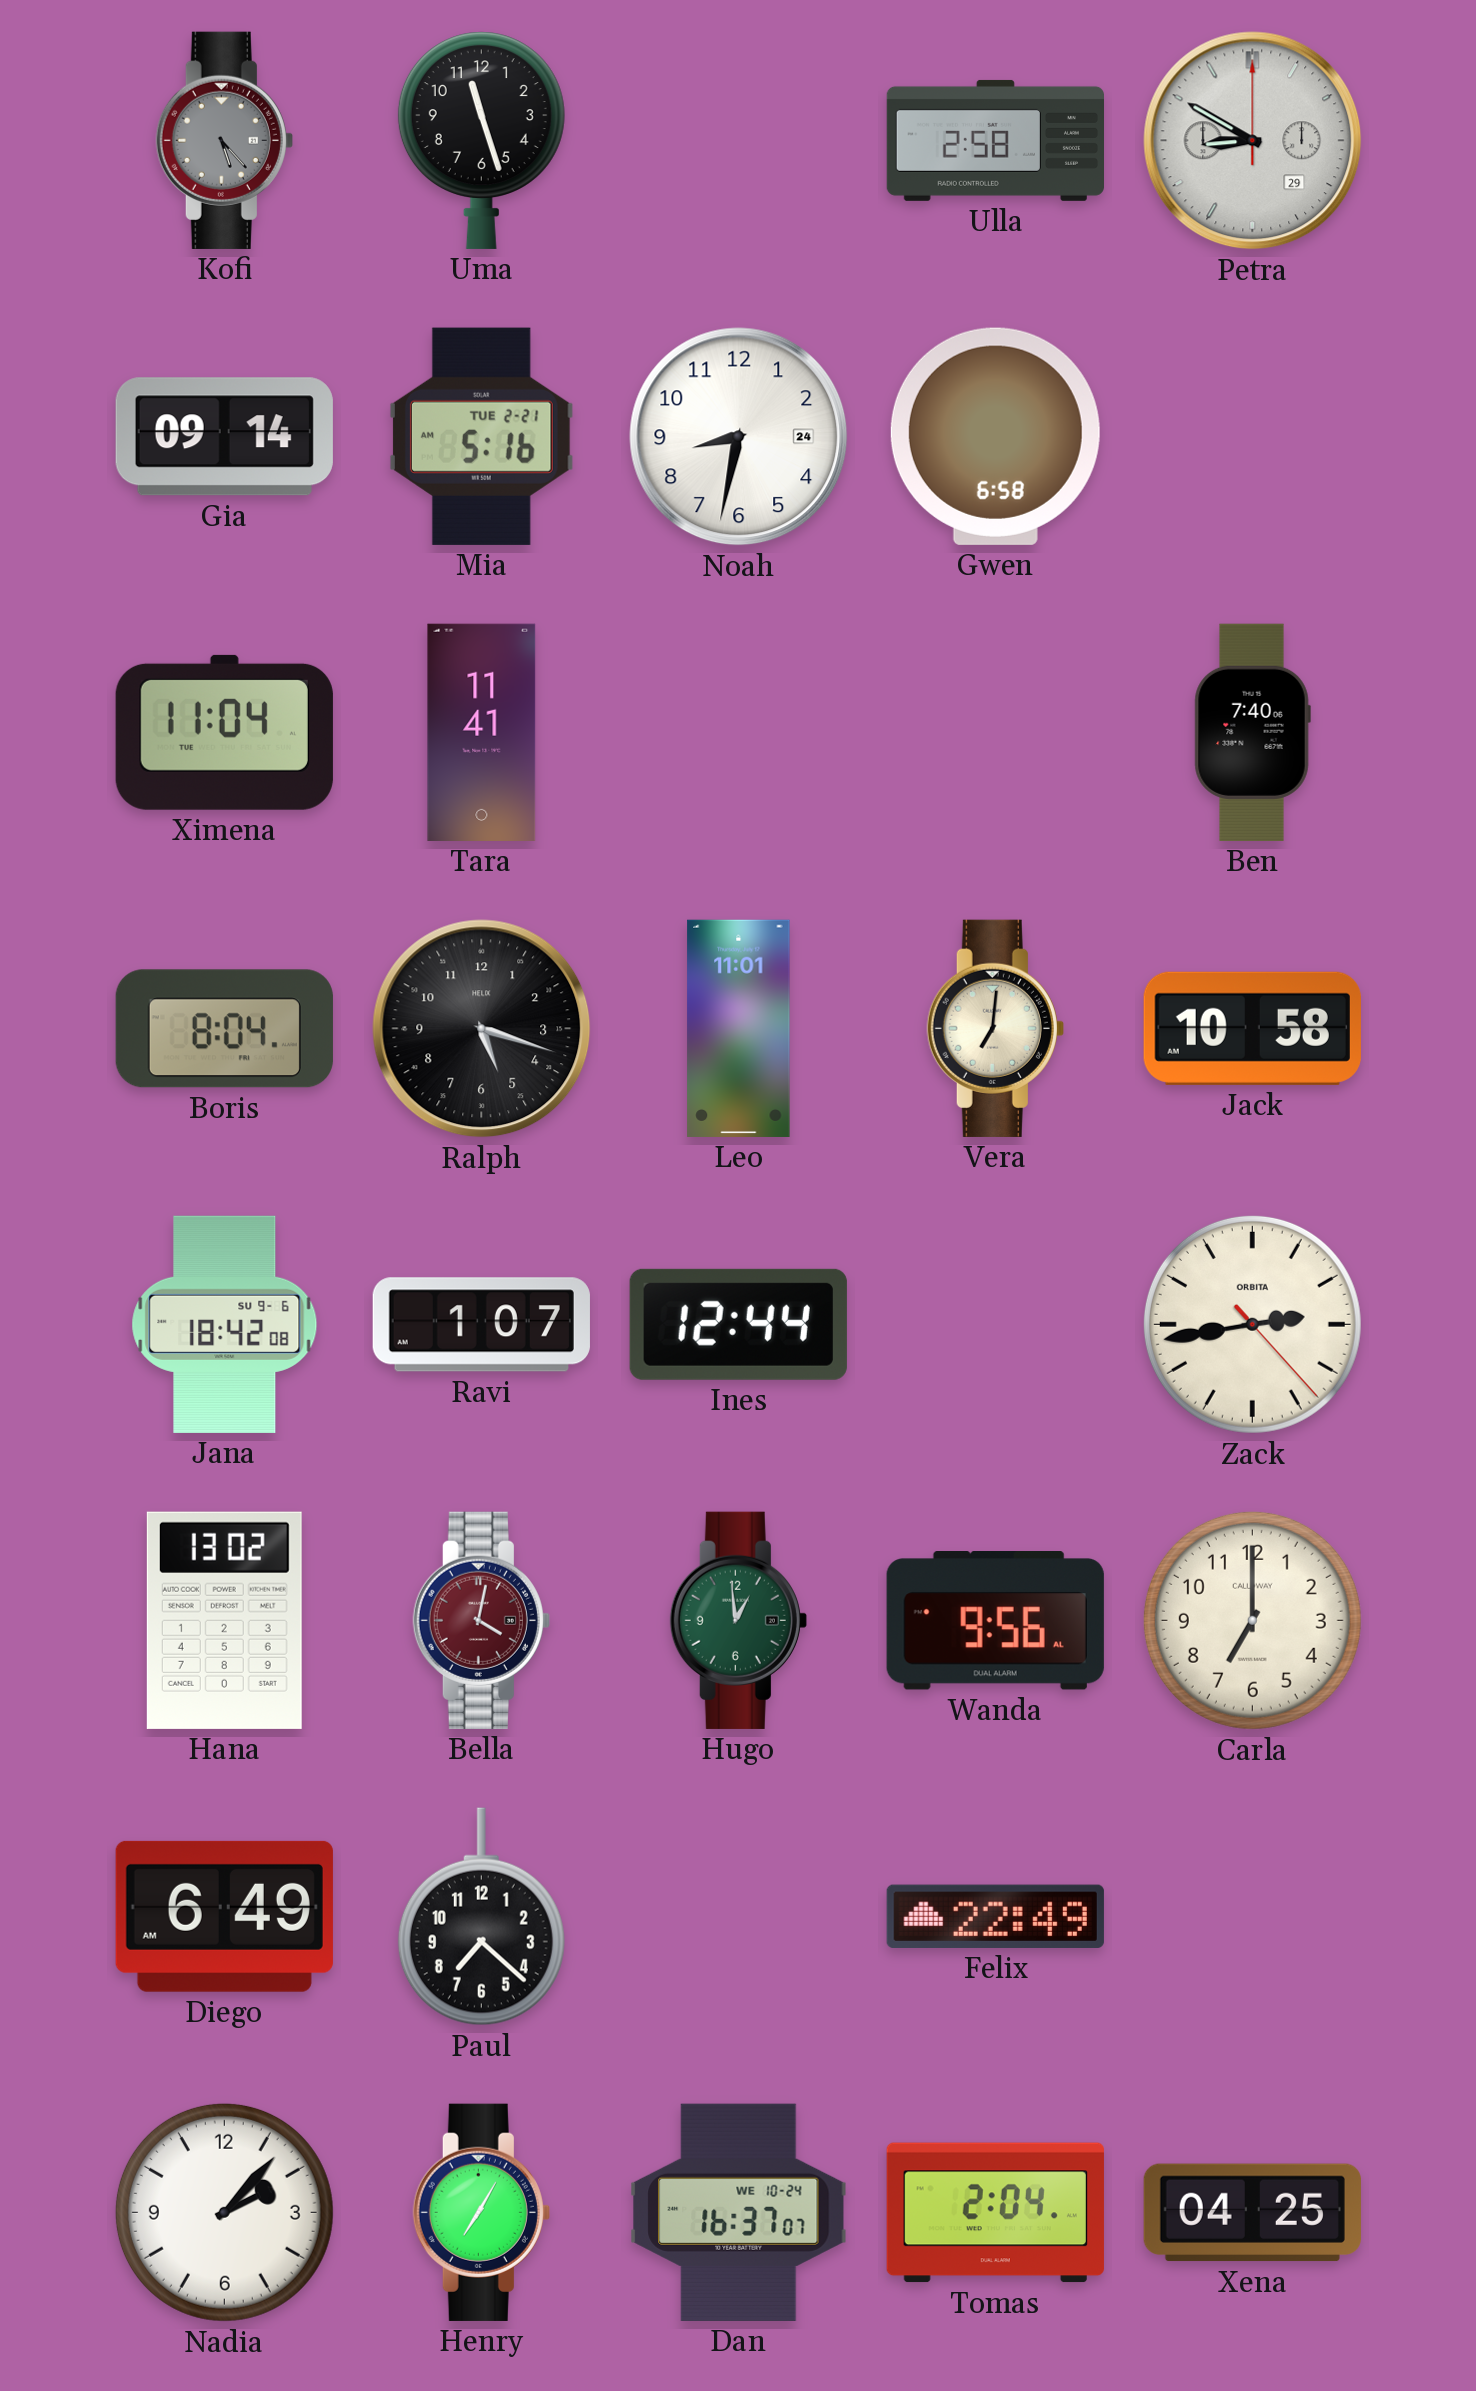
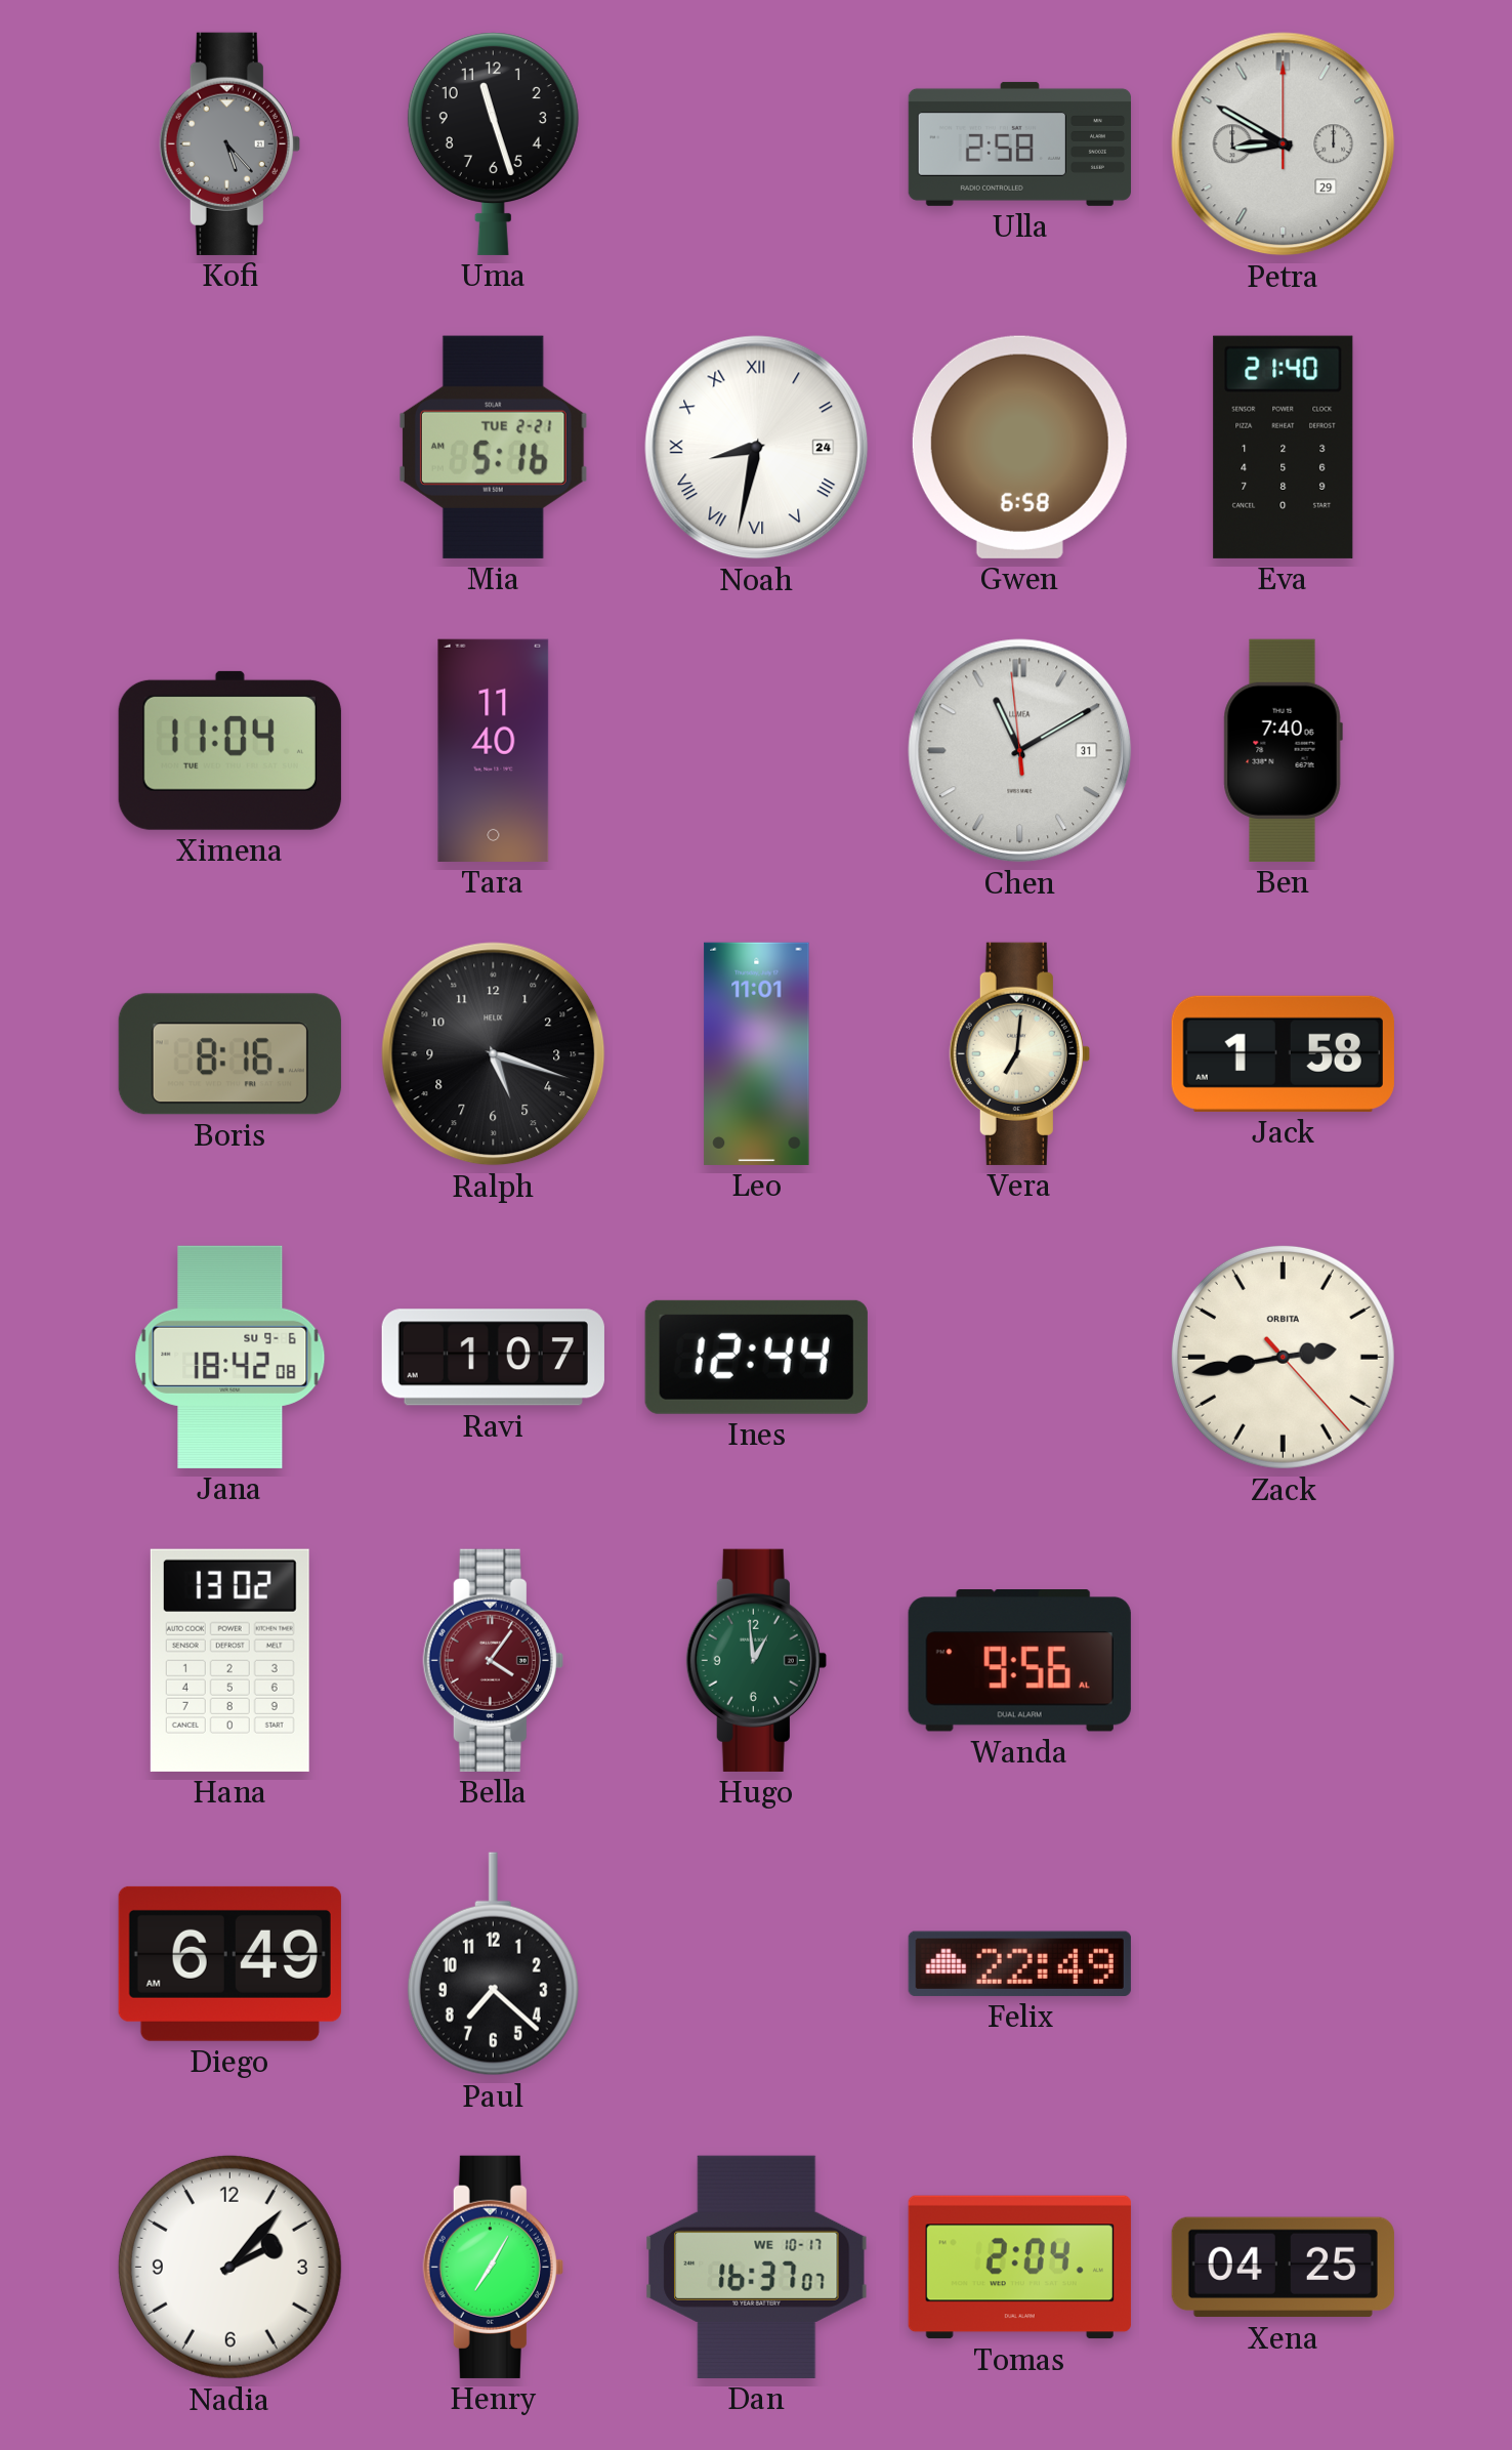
Gia: 09:14 -> none
Noah numerals: Arabic -> Roman
Eva: none -> 21:40
Tara: 11:41 -> 11:40
Chen: none -> 11:09
Boris: 8:04 -> 8:16
Jack: 10:58 -> 1:58
Bella: 4:02 -> 4:06
Carla: 7:00 -> none
Dan date: WE 10-24 -> WE 10-17
